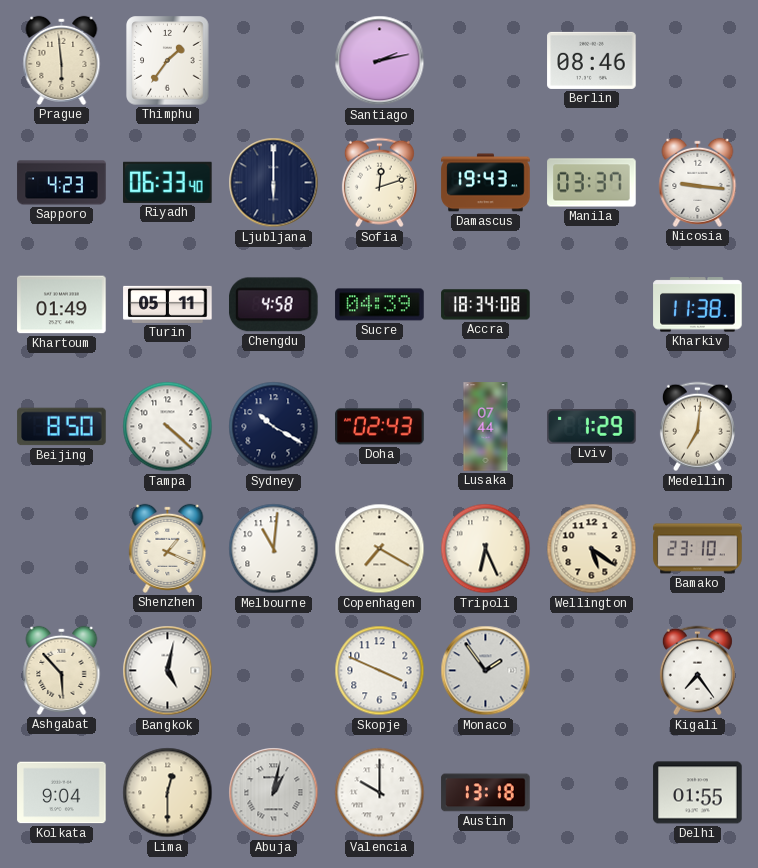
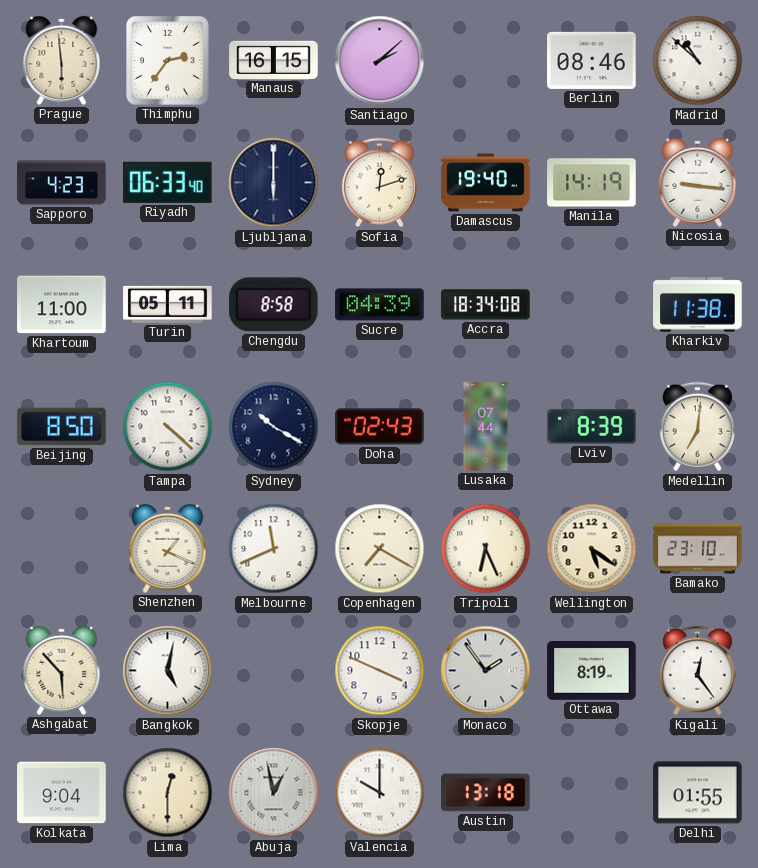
Thimphu: 1:36 -> 2:36
Manaus: none -> 16:15
Santiago: 2:13 -> 2:08
Madrid: none -> 10:52
Damascus: 19:43 -> 19:40
Manila: 03:37 -> 14:19
Khartoum: 01:49 -> 11:00
Chengdu: 4:58 -> 8:58
Lviv: 1:29 -> 8:39
Melbourne: 11:01 -> 11:41
Ottawa: none -> 8:19
Kigali: 7:24 -> 12:24
Abuja: 1:02 -> 12:58
